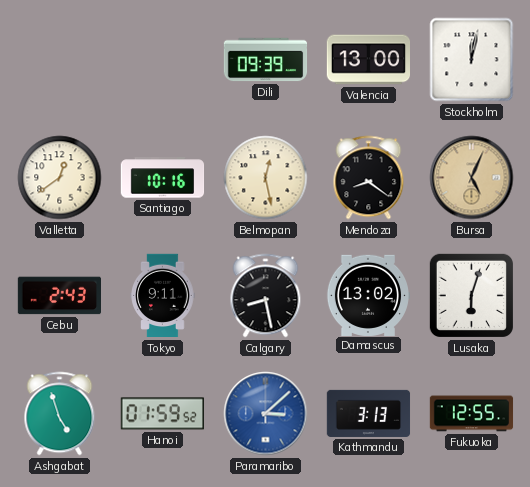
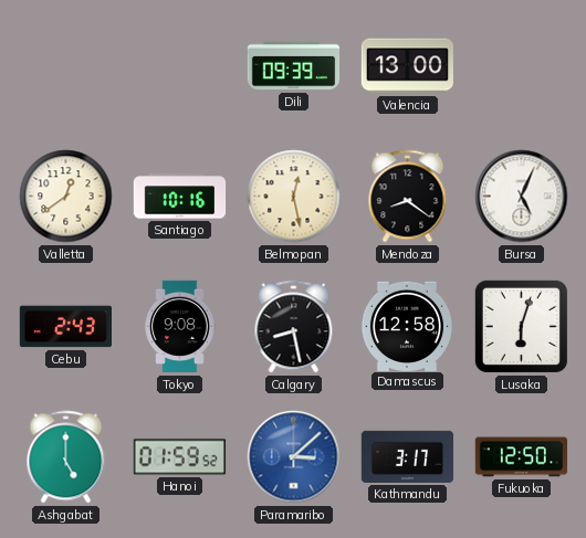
Stockholm: 12:02 -> none
Bursa dial: champagne -> white
Tokyo: 9:11 -> 9:08
Damascus: 13:02 -> 12:58
Ashgabat: 4:57 -> 5:00
Kathmandu: 3:13 -> 3:17
Fukuoka: 12:55 -> 12:50
